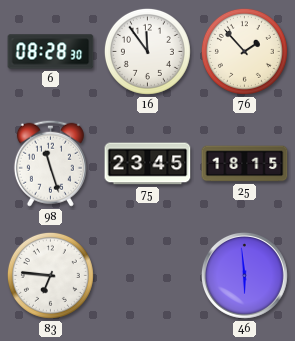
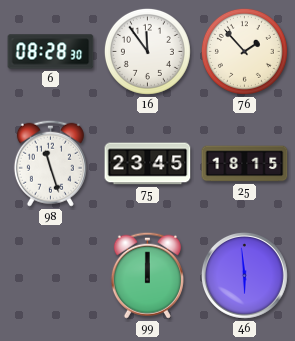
83: 6:46 -> none
99: none -> 12:00
